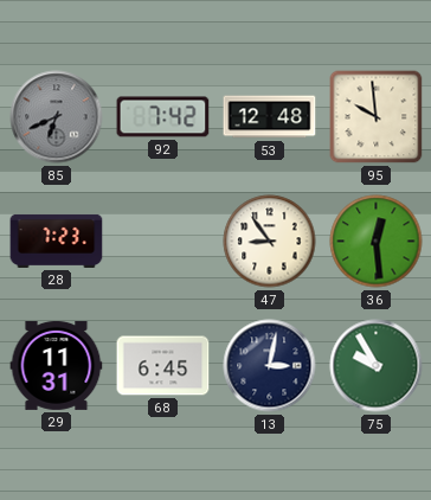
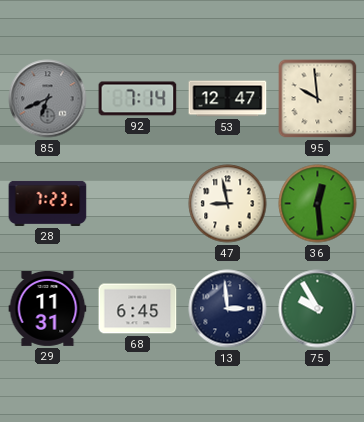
92: 7:42 -> 7:14
53: 12:48 -> 12:47
47: 8:54 -> 8:58
13: 3:02 -> 2:59
